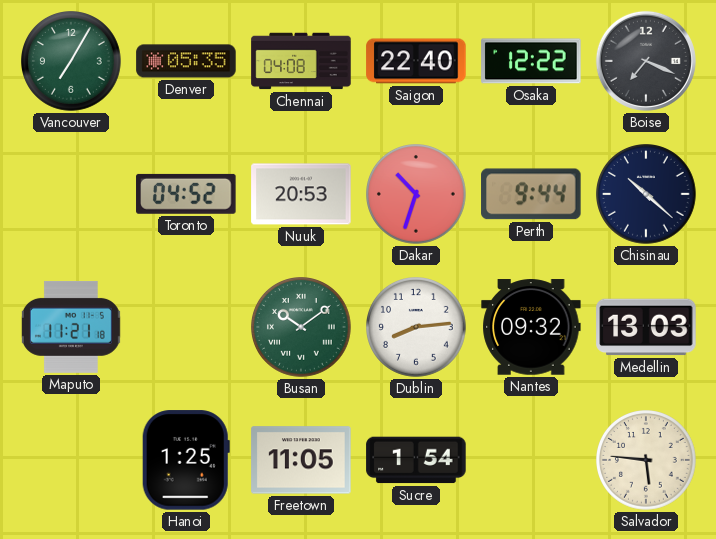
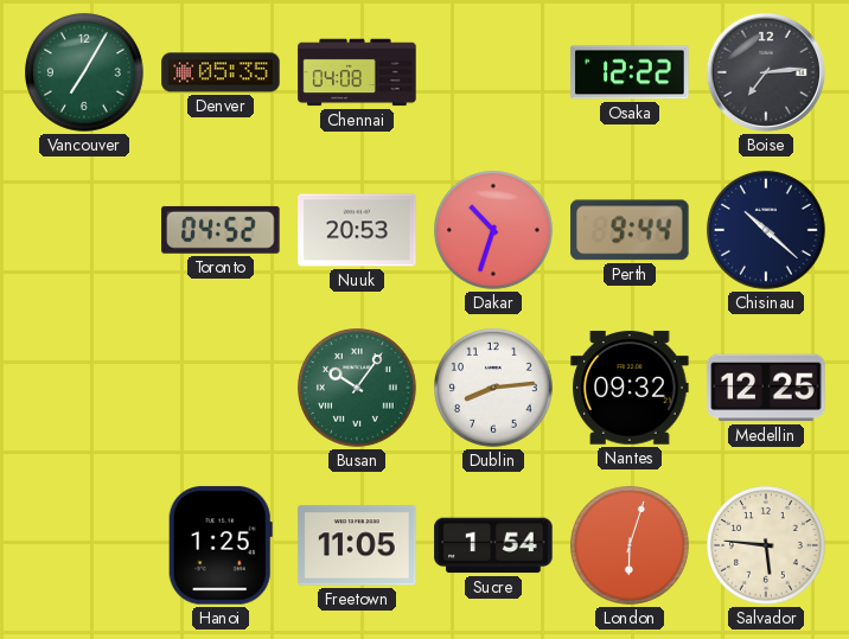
Saigon: 22:40 -> none
Boise: 7:19 -> 7:14
Maputo: 11:21 -> none
Busan: 10:09 -> 10:06
Medellin: 13:03 -> 12:25
London: none -> 6:03
